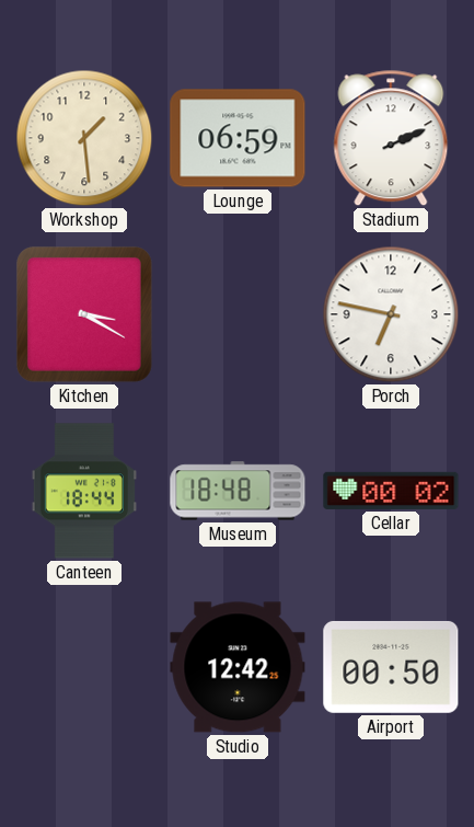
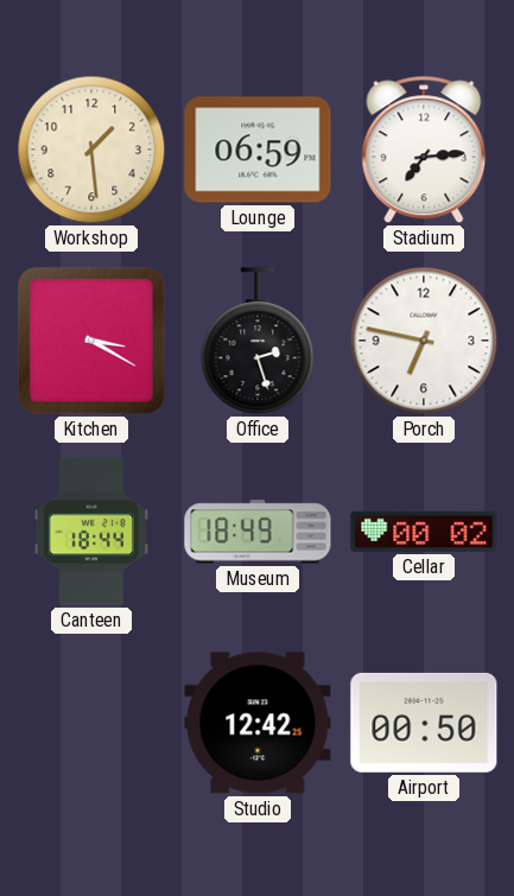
Stadium: 2:11 -> 7:14
Office: none -> 2:27
Museum: 18:48 -> 18:49
